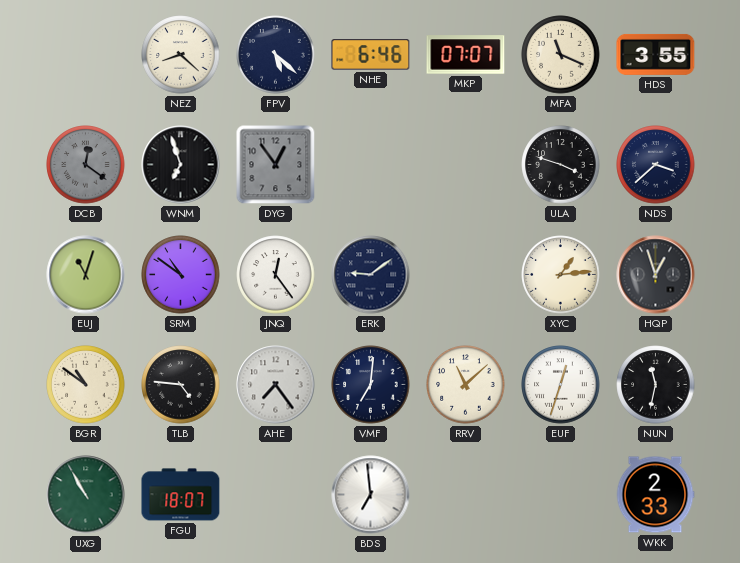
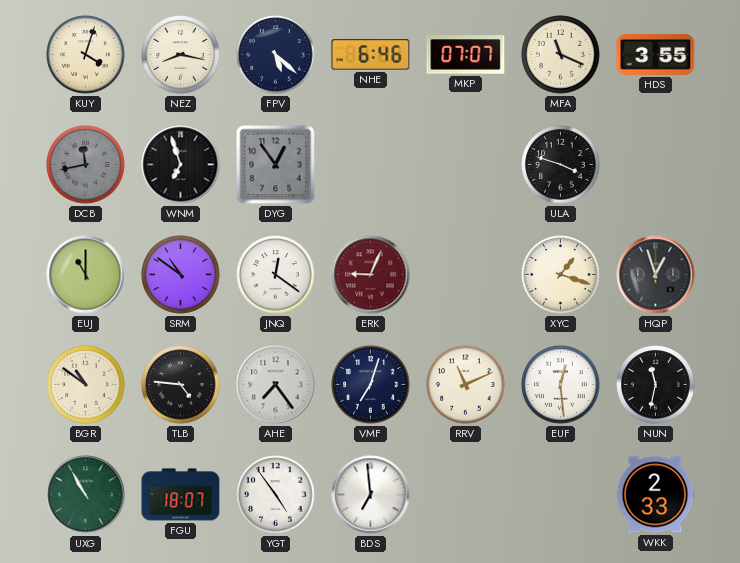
KUY: none -> 4:03
NEZ: 8:22 -> 8:17
DCB: 12:21 -> 11:43
NDS: 3:38 -> none
EUJ: 11:03 -> 11:00
JNQ: 12:24 -> 12:21
ERK: 9:09 -> 9:04
ERK dial: navy -> burgundy
XYC: 1:14 -> 1:18
VMF: 7:01 -> 7:03
RRV: 11:08 -> 11:11
EUF: 12:33 -> 12:29
YGT: none -> 4:54
